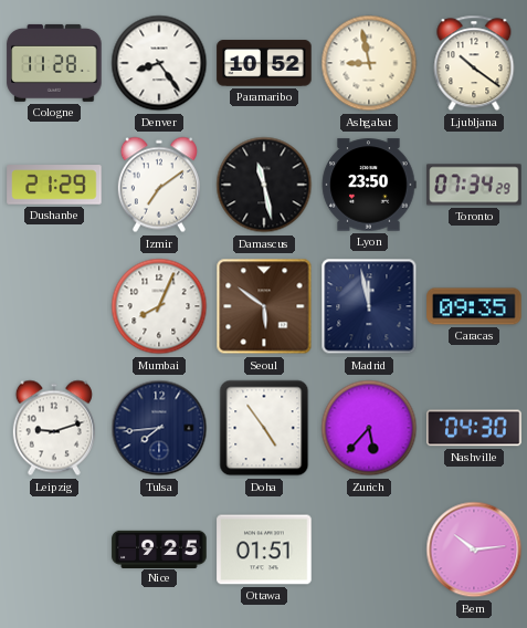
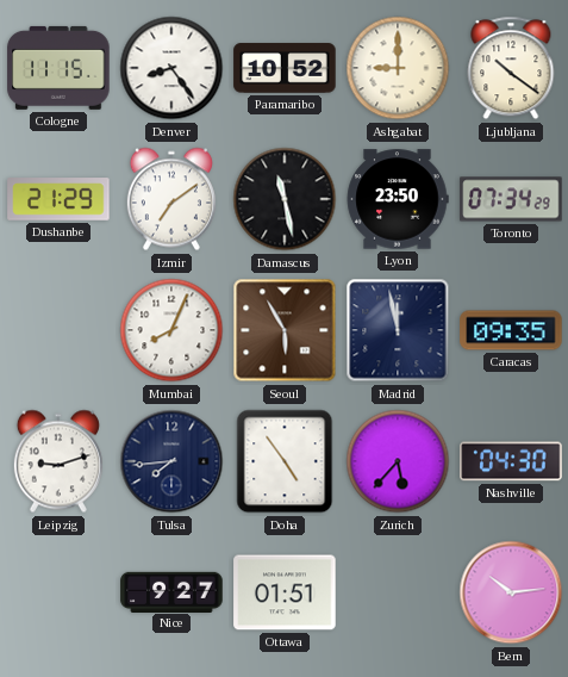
Cologne: 11:28 -> 11:15
Ashgabat: 8:58 -> 9:00
Seoul: 5:51 -> 5:55
Nice: 9:25 -> 9:27
